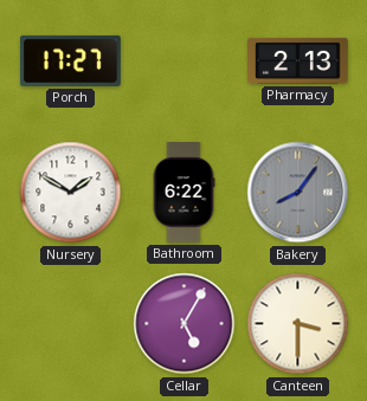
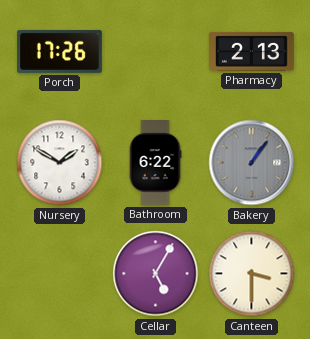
Porch: 17:27 -> 17:26
Bakery: 8:06 -> 1:06
